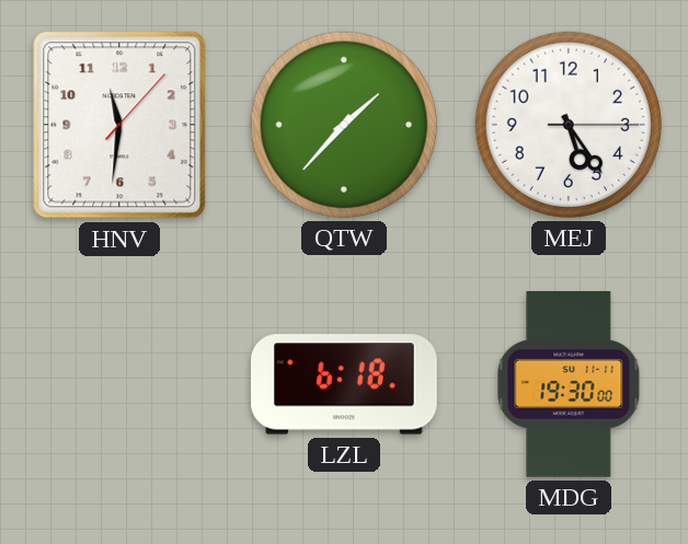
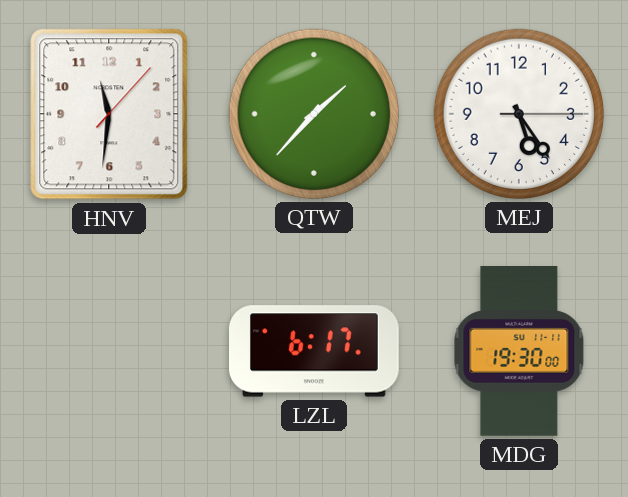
LZL: 6:18 -> 6:17
